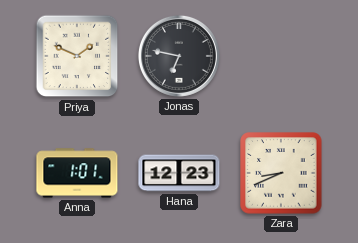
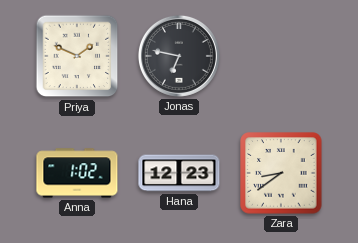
Anna: 1:01 -> 1:02
Zara: 8:41 -> 8:39
